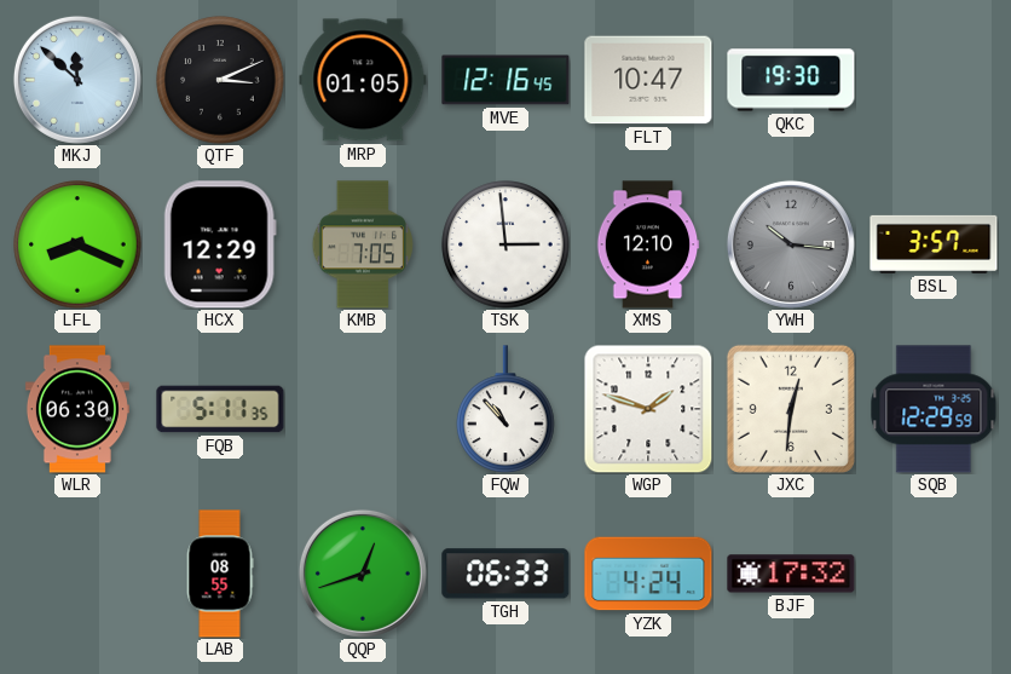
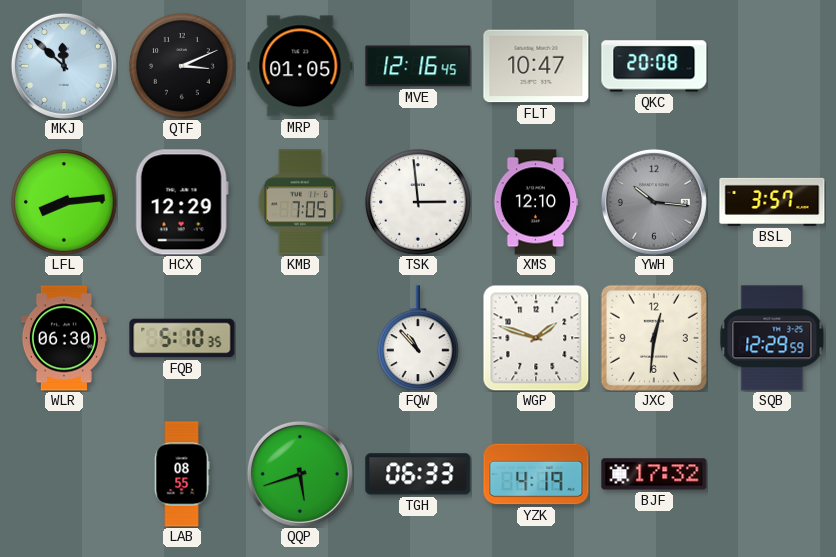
QKC: 19:30 -> 20:08
LFL: 8:19 -> 8:14
FQB: 5:11 -> 5:10
QQP: 12:42 -> 5:42
YZK: 4:24 -> 4:19
